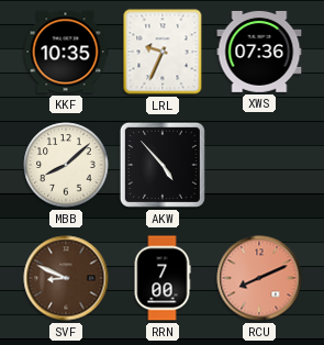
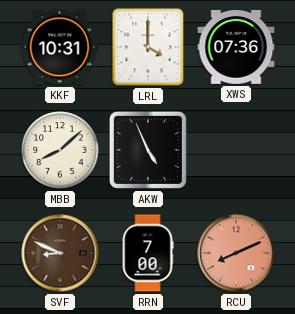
KKF: 10:35 -> 10:31
LRL: 9:34 -> 4:00
AKW: 4:53 -> 4:56
